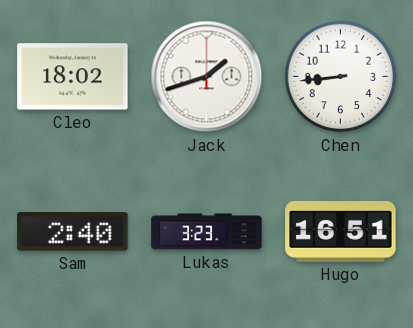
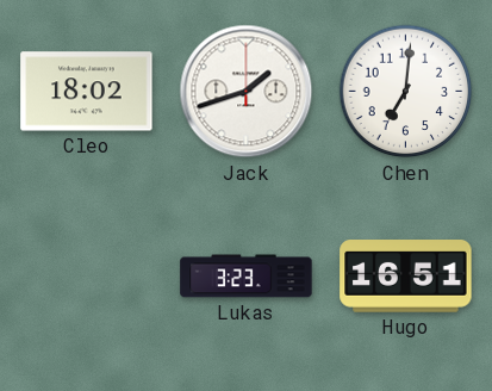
Chen: 8:44 -> 7:01
Sam: 2:40 -> none
